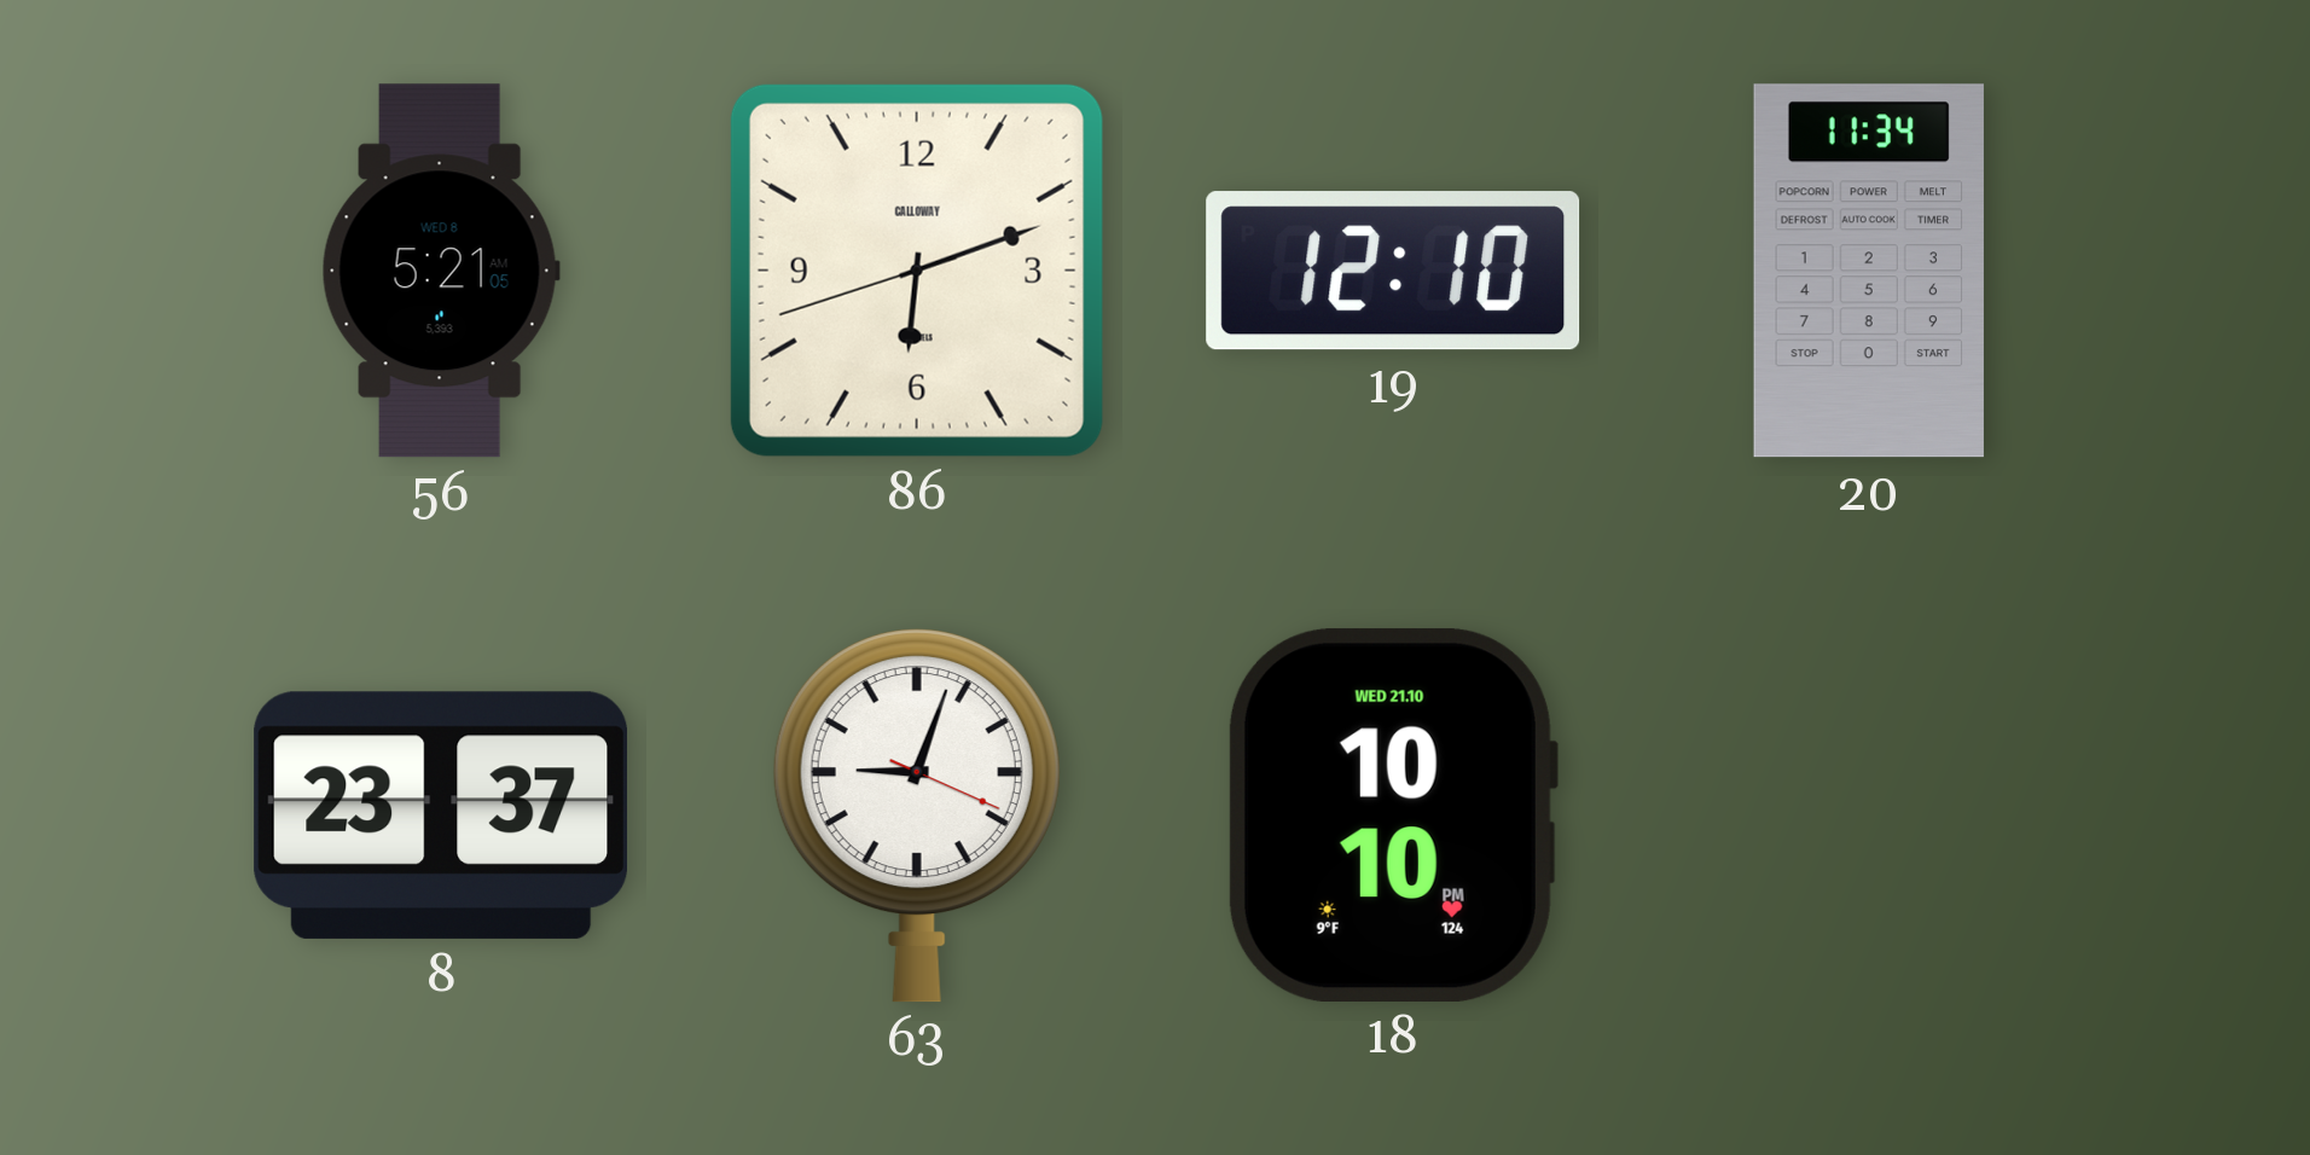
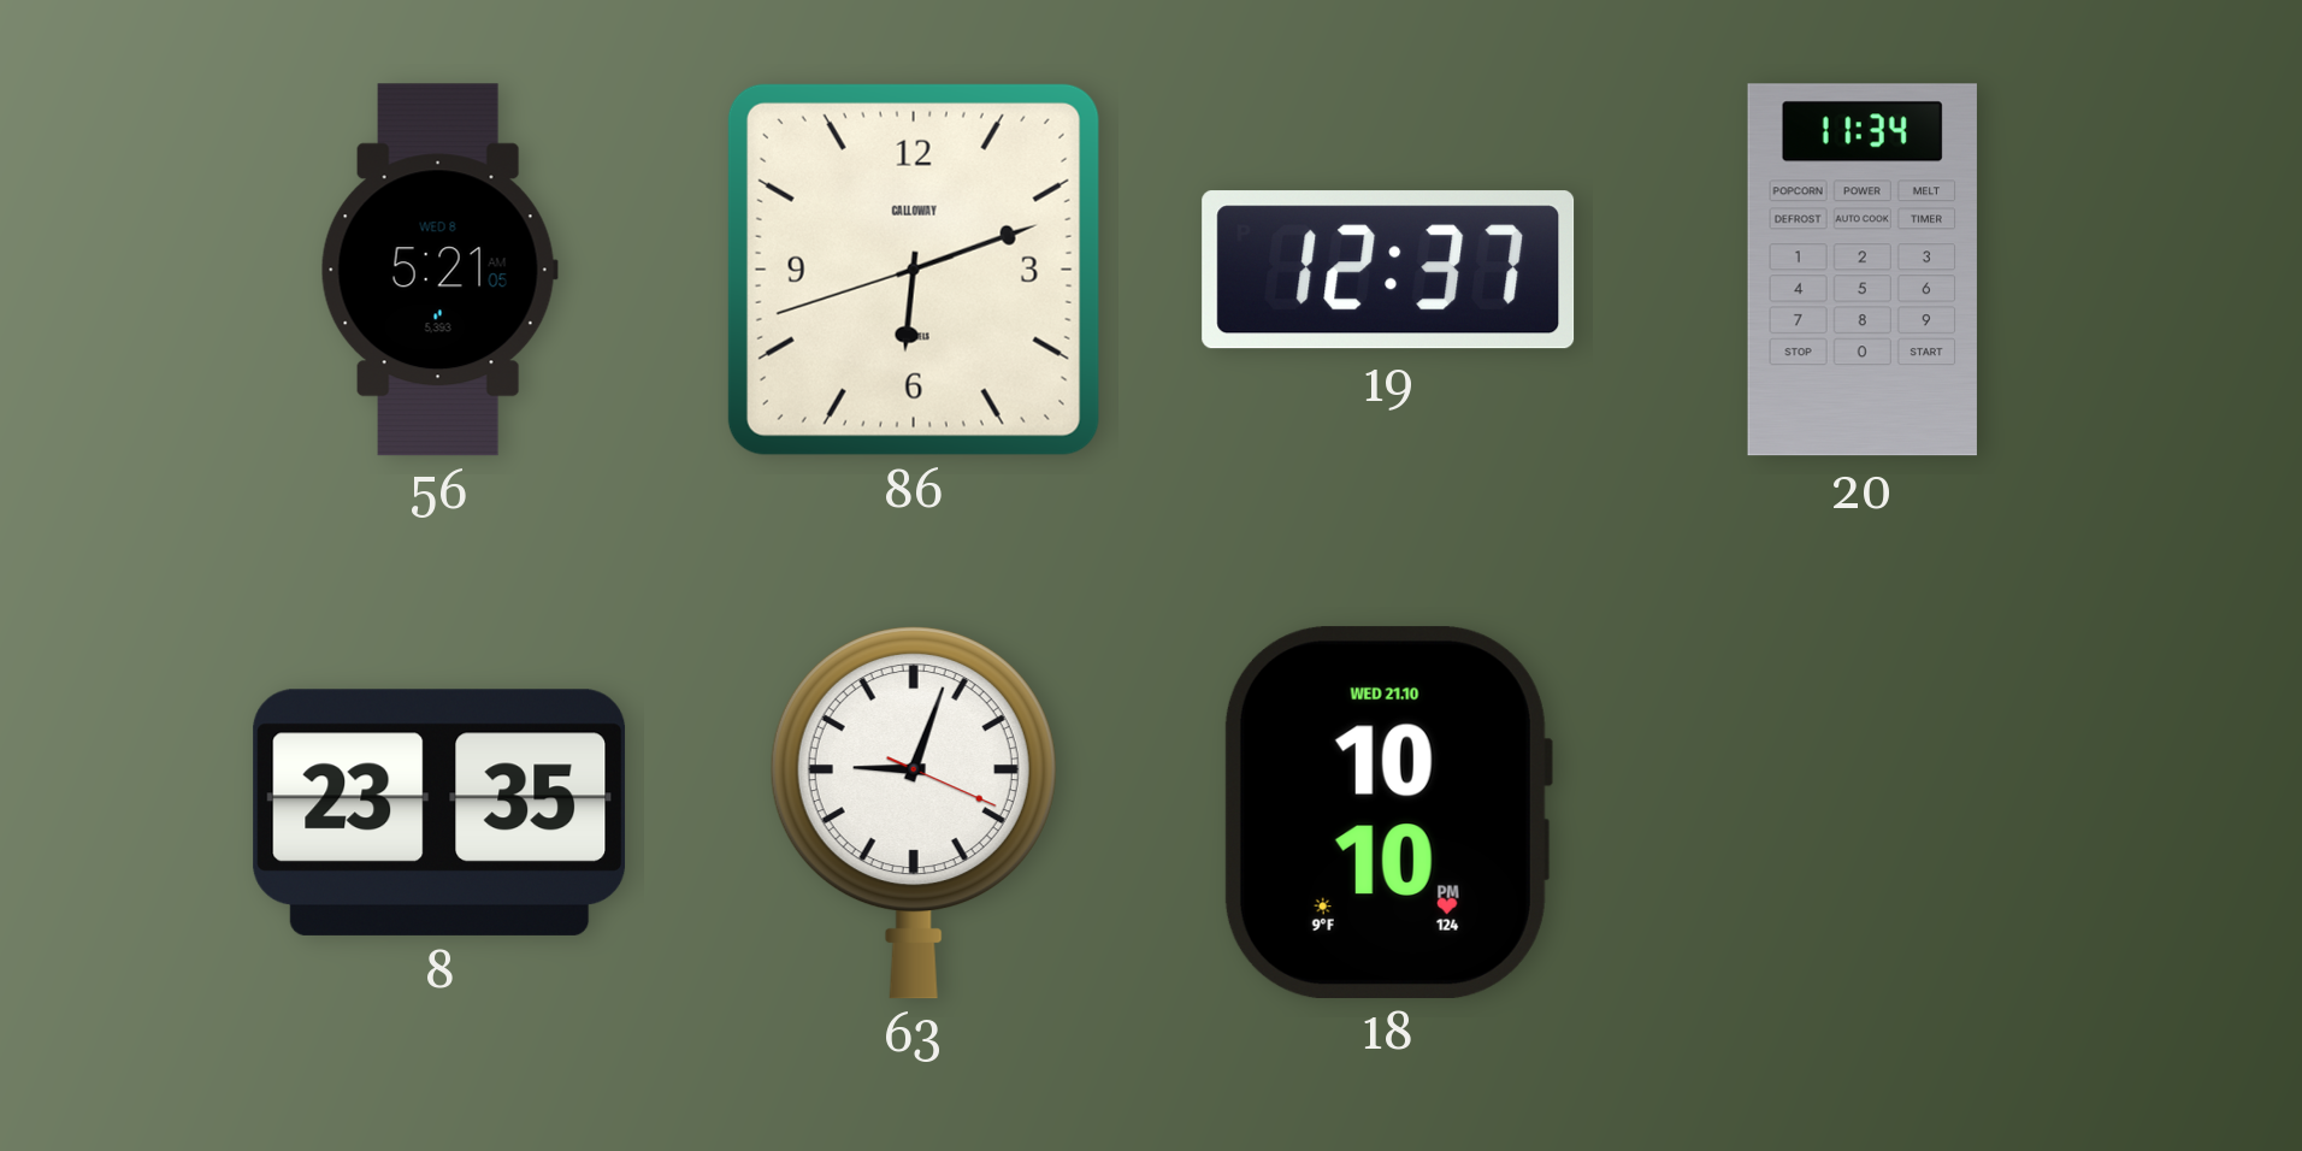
19: 12:10 -> 12:37
8: 23:37 -> 23:35
